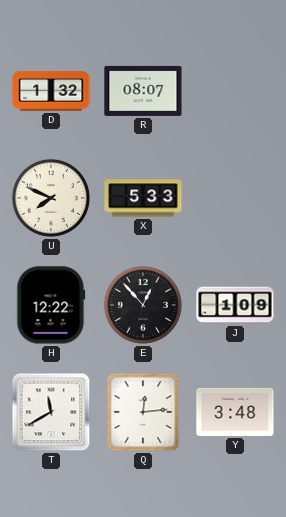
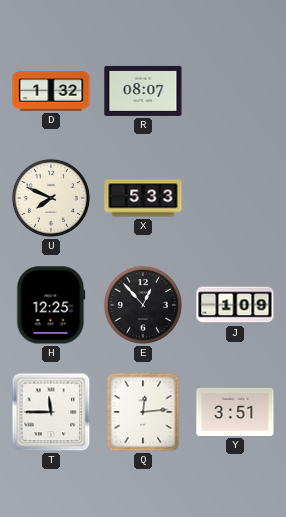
H: 12:22 -> 12:25
T: 11:40 -> 11:45
Y: 3:48 -> 3:51
